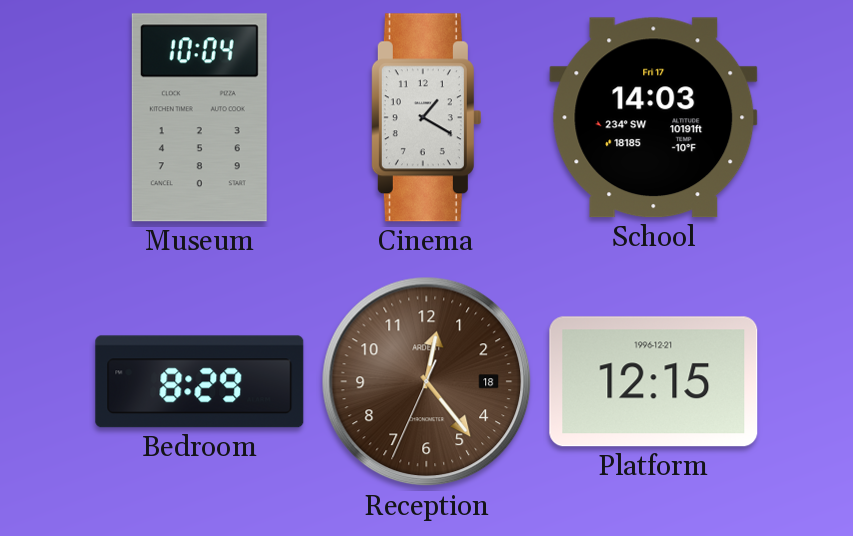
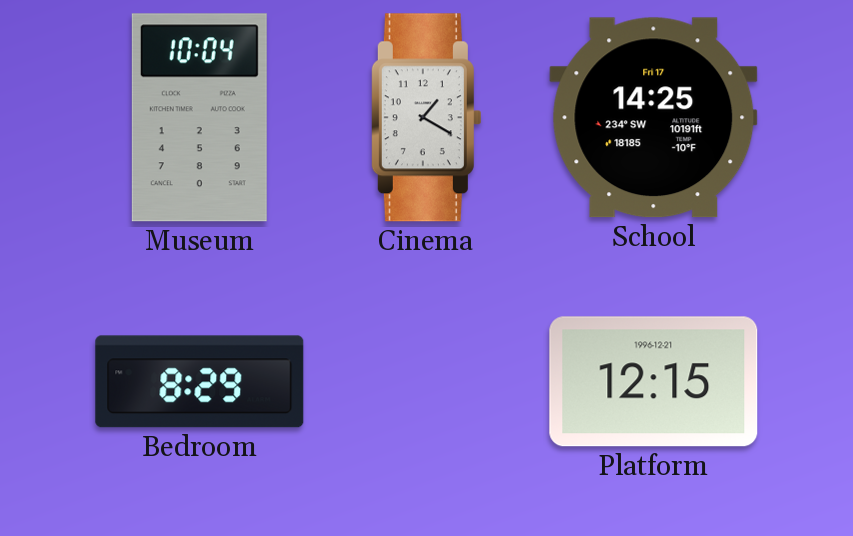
School: 14:03 -> 14:25
Reception: 12:23 -> none
